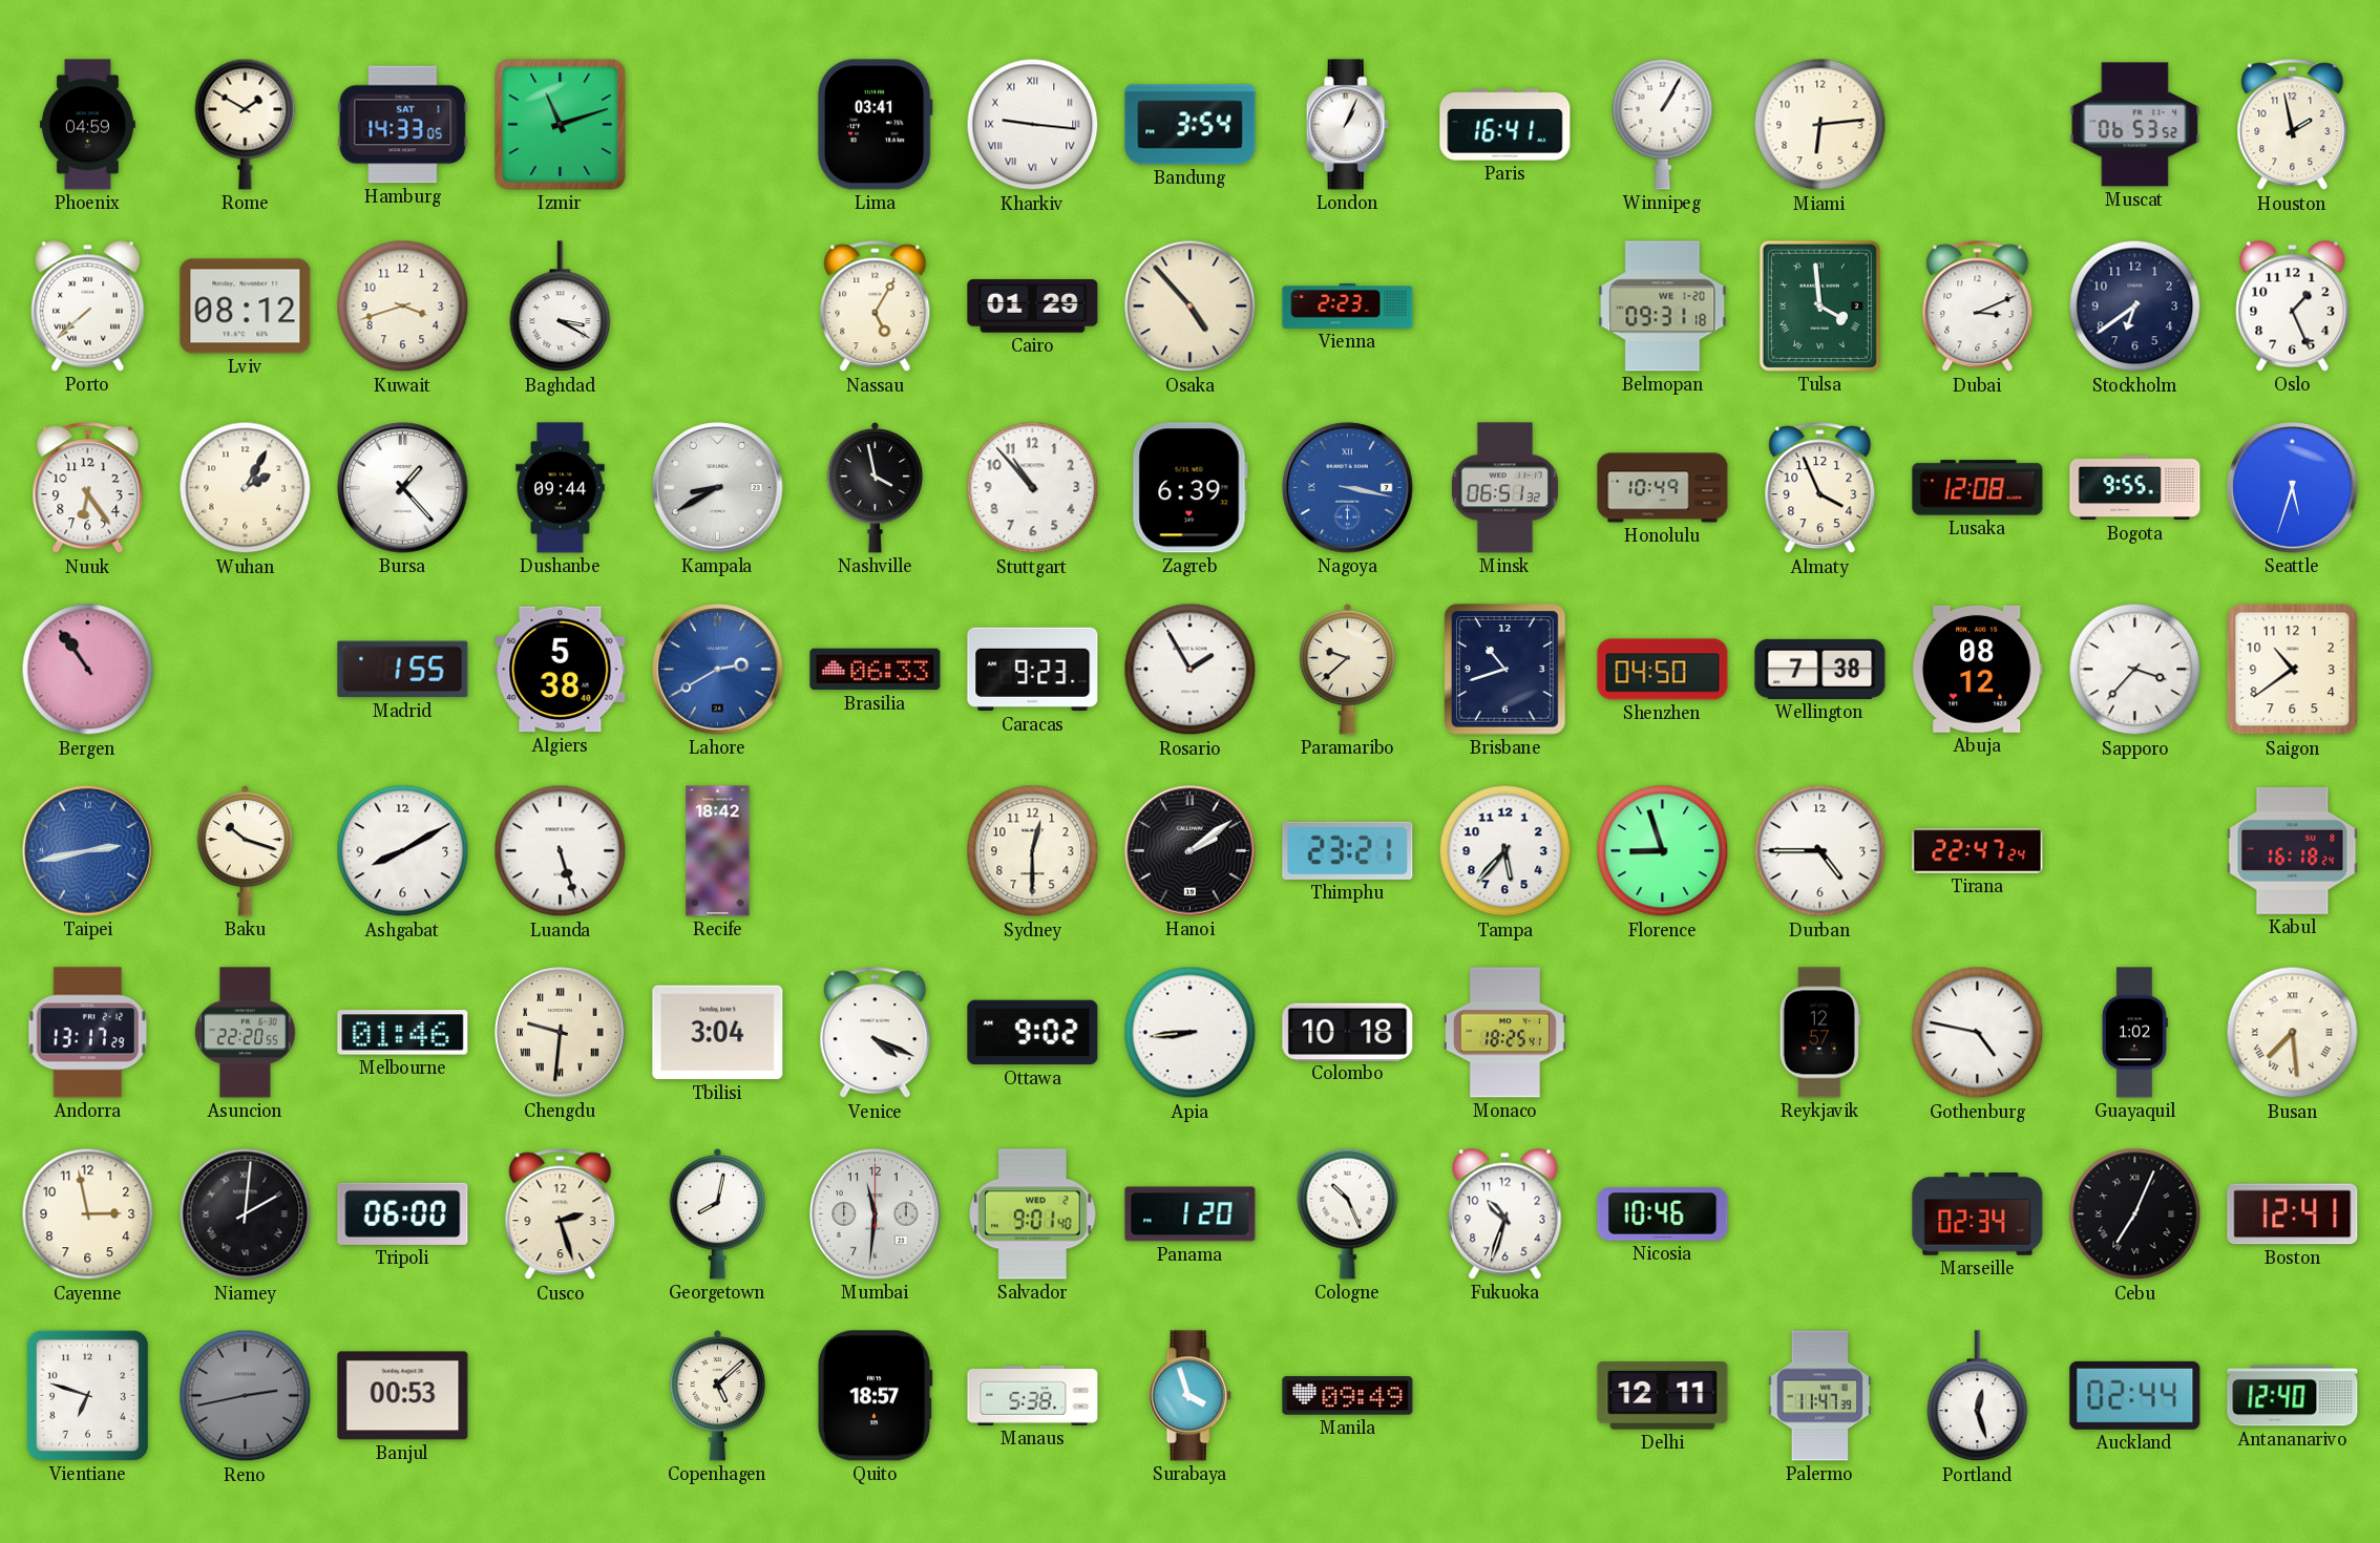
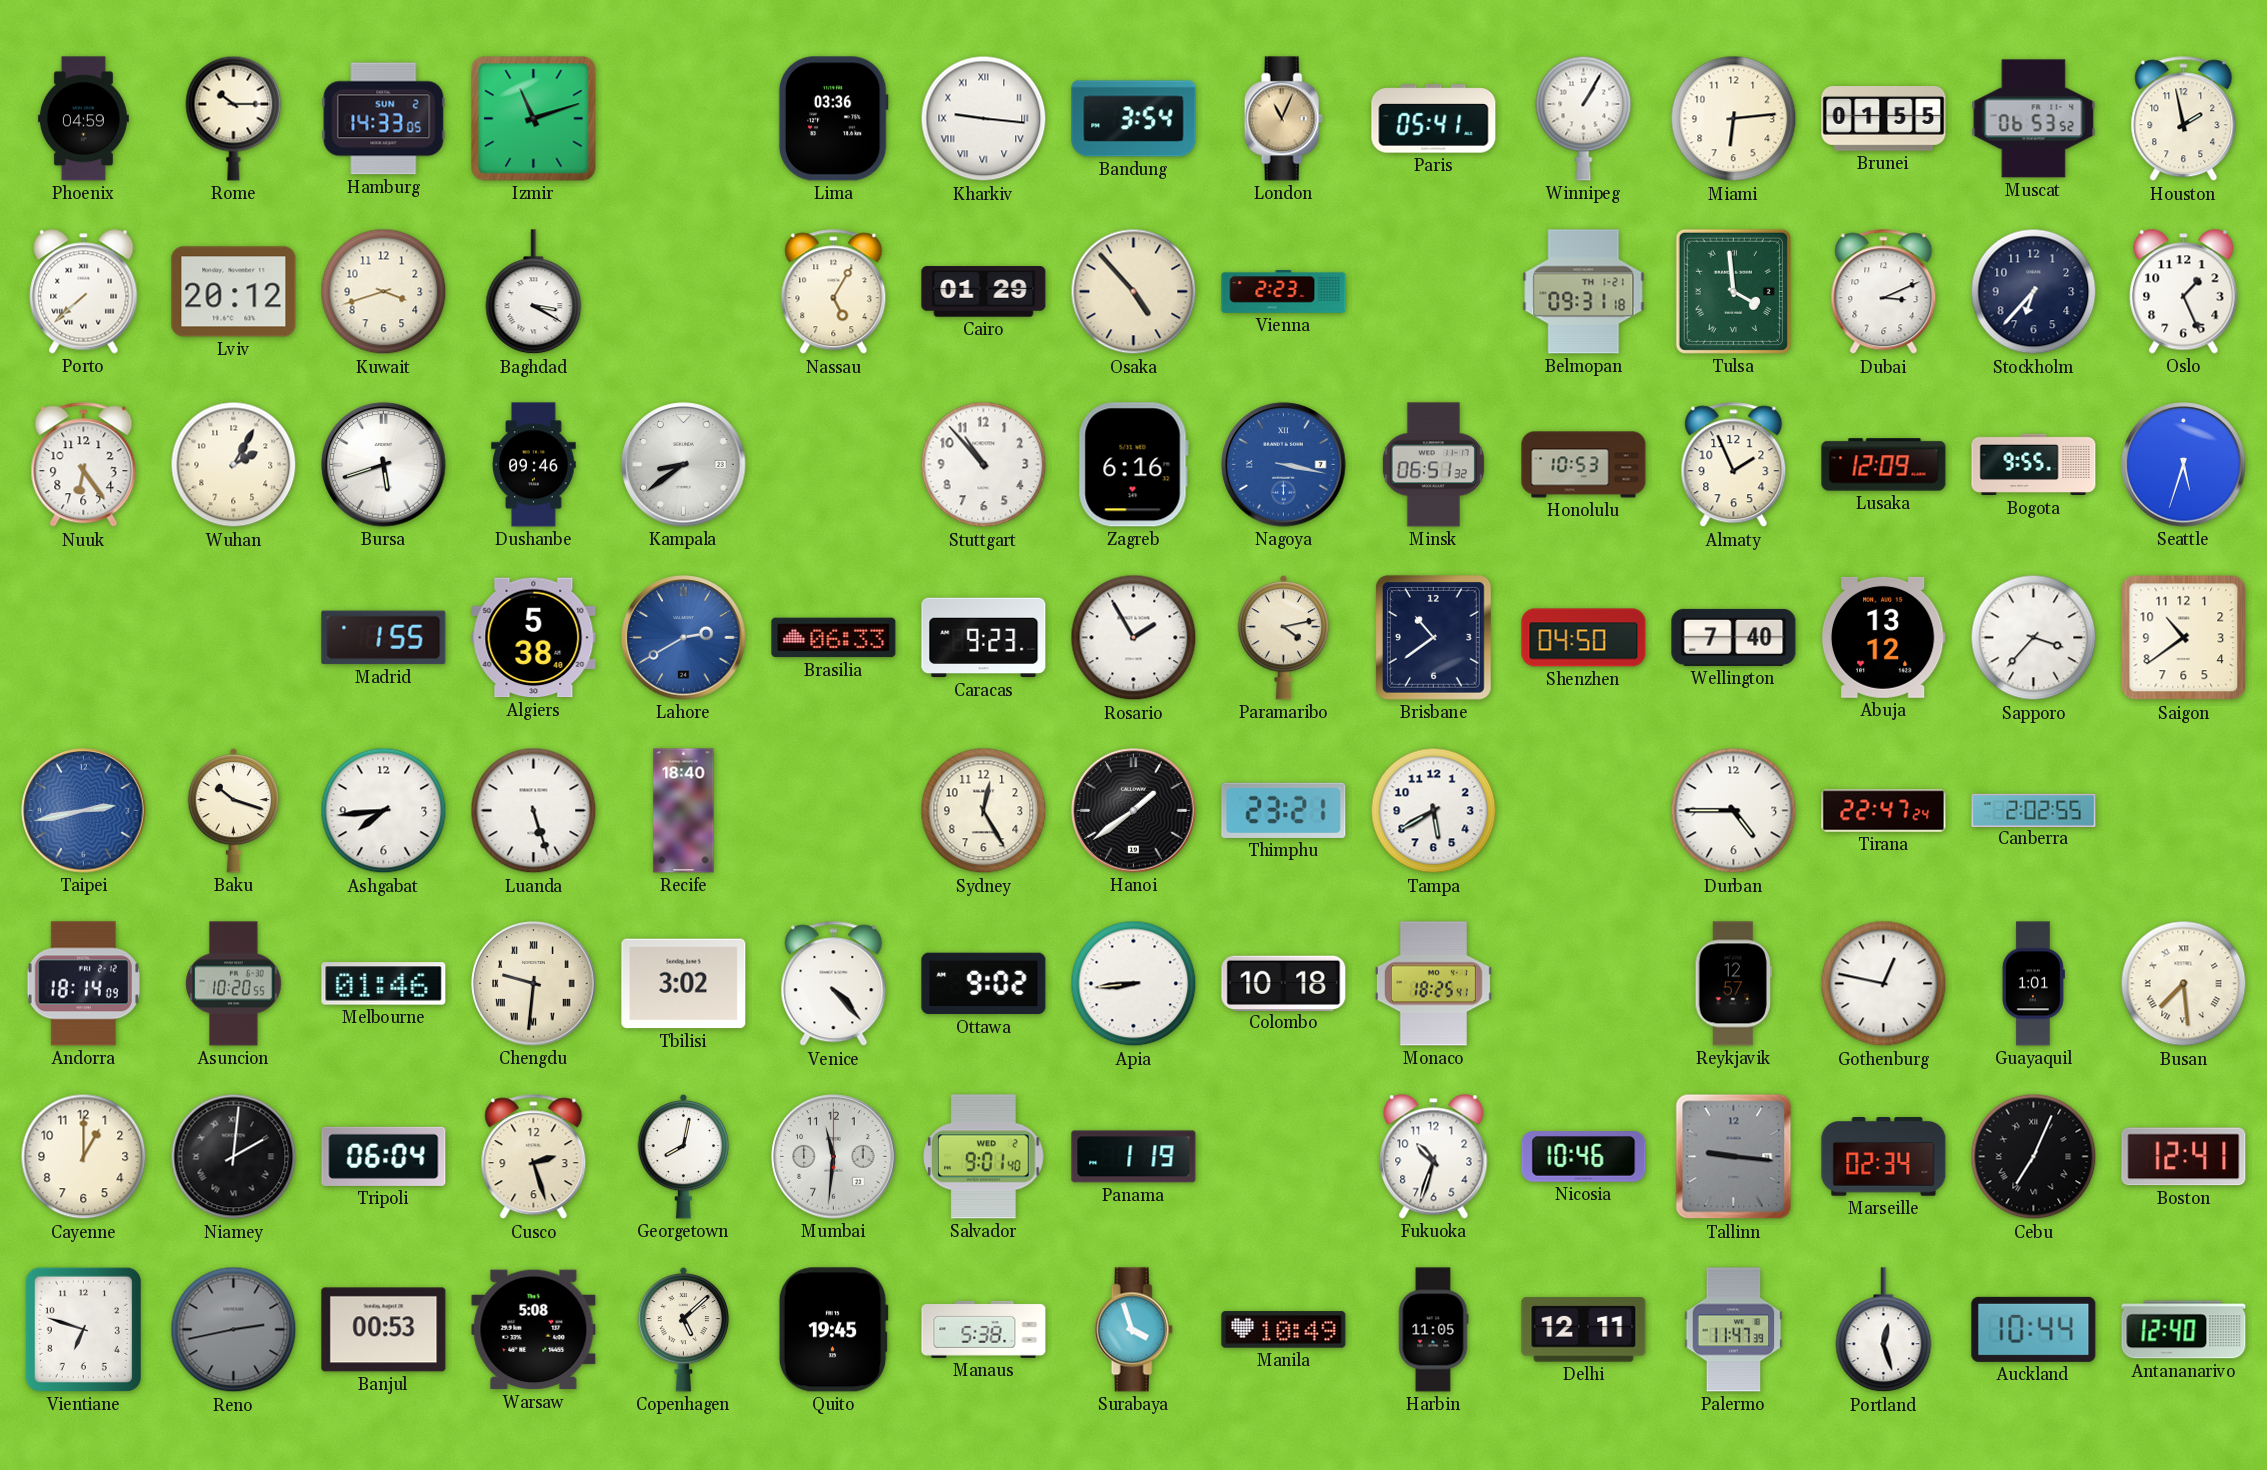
Rome: 1:50 -> 10:15
Hamburg date: SAT 1 -> SUN 2
Lima: 03:41 -> 03:36
London: 1:04 -> 11:04
London dial: white -> champagne
Paris: 16:41 -> 05:41
Brunei: none -> 01:55
Lviv: 08:12 -> 20:12
Belmopan date: WE 1-20 -> TH 1-21
Stockholm: 6:39 -> 6:37
Bursa: 1:23 -> 5:42
Dushanbe: 09:44 -> 09:46
Kampala: 8:40 -> 8:39
Nashville: 3:58 -> none
Zagreb: 6:39 -> 6:16
Honolulu: 10:49 -> 10:53
Almaty: 3:56 -> 1:56
Lusaka: 12:08 -> 12:09
Bergen: 10:54 -> none
Paramaribo: 9:38 -> 4:13
Brisbane: 10:42 -> 10:39
Wellington: 7:38 -> 7:40
Abuja: 08:12 -> 13:12
Ashgabat: 8:10 -> 7:44
Recife: 18:42 -> 18:40
Sydney: 12:30 -> 12:25
Hanoi: 2:09 -> 1:39
Tampa: 5:37 -> 5:40
Florence: 8:57 -> none
Canberra: none -> 2:02
Kabul: 16:18 -> none
Andorra: 13:17 -> 18:14
Asuncion: 22:20 -> 10:20
Tbilisi: 3:04 -> 3:02
Venice: 4:19 -> 4:23
Gothenburg: 4:47 -> 12:47
Guayaquil: 1:02 -> 1:01
Cayenne: 2:58 -> 1:00
Tripoli: 06:00 -> 06:04
Panama: 1:20 -> 1:19
Cologne: 10:26 -> none
Tallinn: none -> 9:16
Warsaw: none -> 5:08
Quito: 18:57 -> 19:45
Manila: 09:49 -> 10:49
Harbin: none -> 11:05
Auckland: 02:44 -> 10:44
